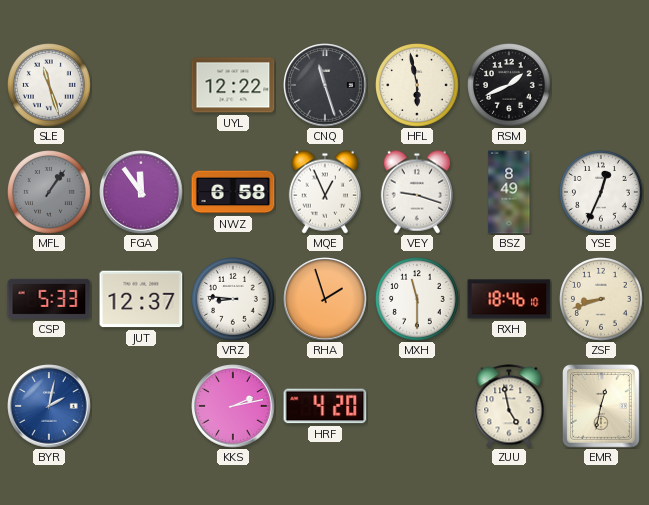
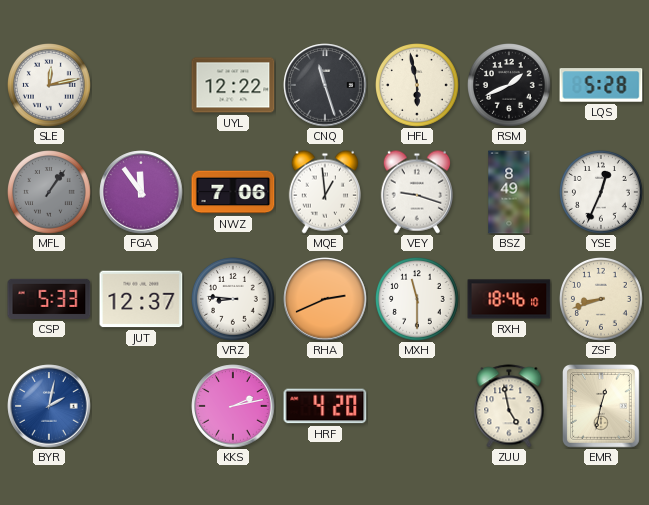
SLE: 11:27 -> 12:13
LQS: none -> 5:28
NWZ: 6:58 -> 7:06
MQE: 12:56 -> 12:59
RHA: 1:57 -> 2:41
